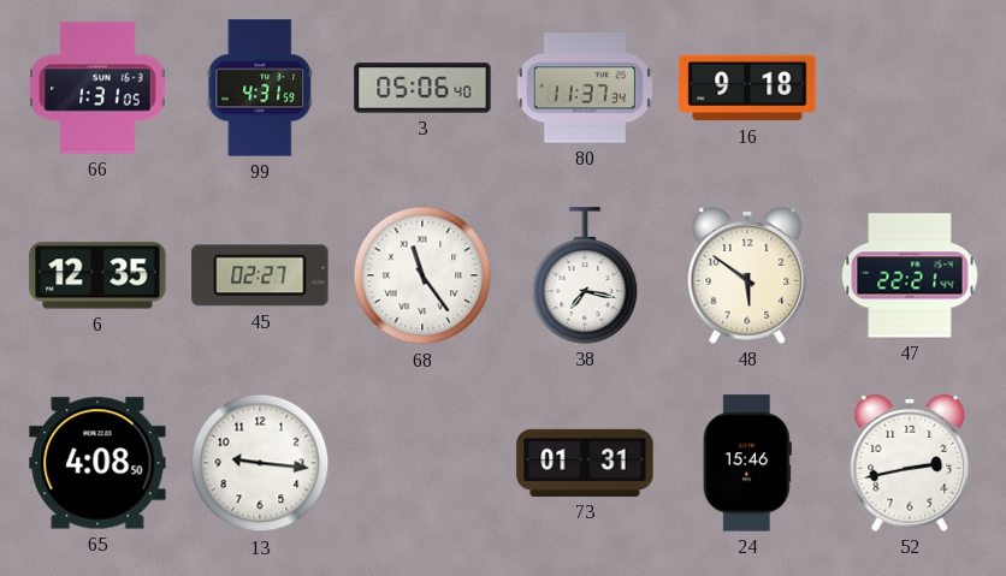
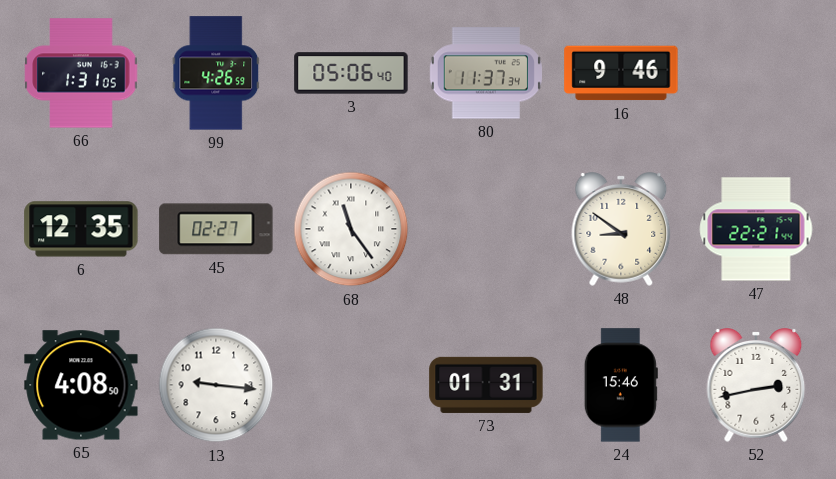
99: 4:31 -> 4:26
16: 9:18 -> 9:46
38: 7:17 -> none
48: 5:51 -> 8:51
